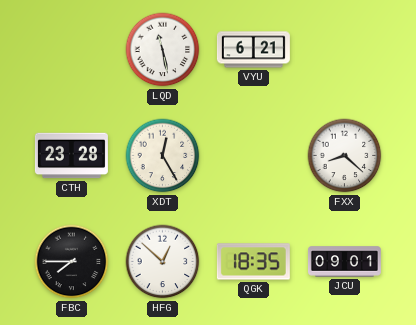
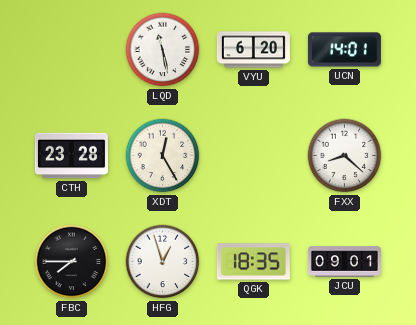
VYU: 6:21 -> 6:20
UCN: none -> 14:01
HFG: 12:52 -> 12:57
